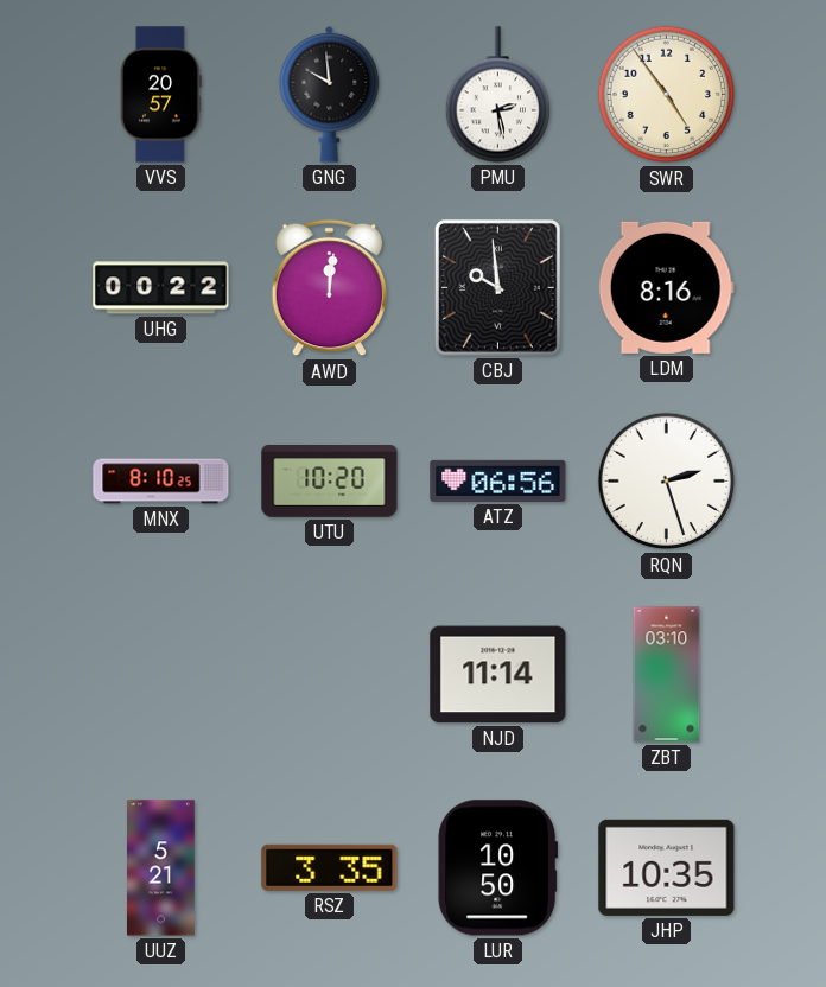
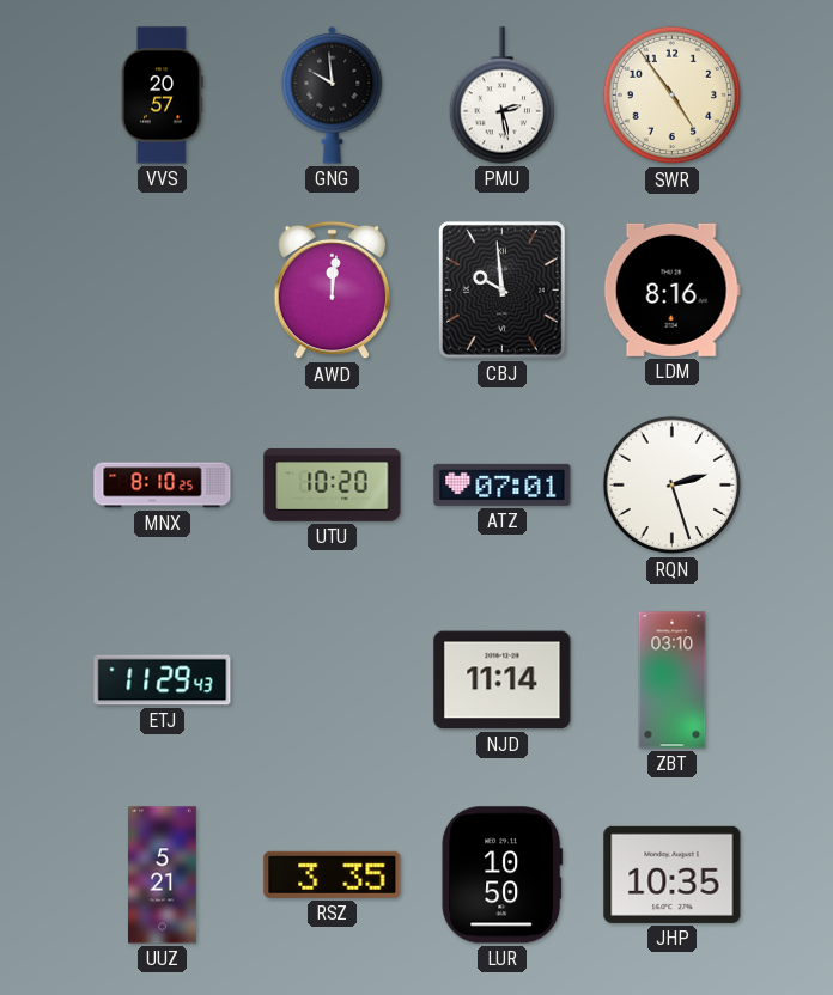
UHG: 00:22 -> none
ATZ: 06:56 -> 07:01
ETJ: none -> 11:29
